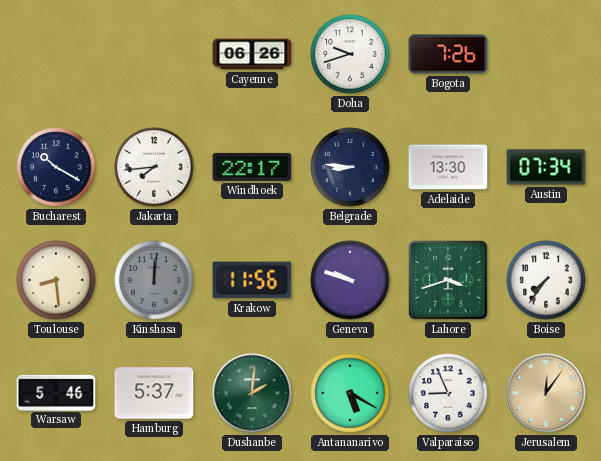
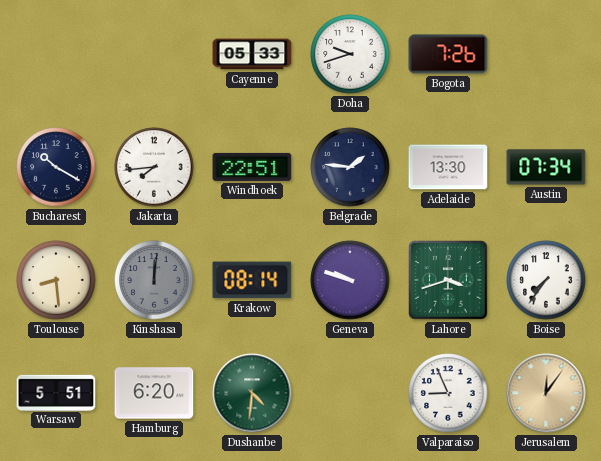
Cayenne: 06:26 -> 05:33
Windhoek: 22:17 -> 22:51
Belgrade: 8:46 -> 1:46
Krakow: 11:56 -> 08:14
Warsaw: 5:46 -> 5:51
Hamburg: 5:37 -> 6:20
Dushanbe: 2:01 -> 4:31
Antananarivo: 5:20 -> none
